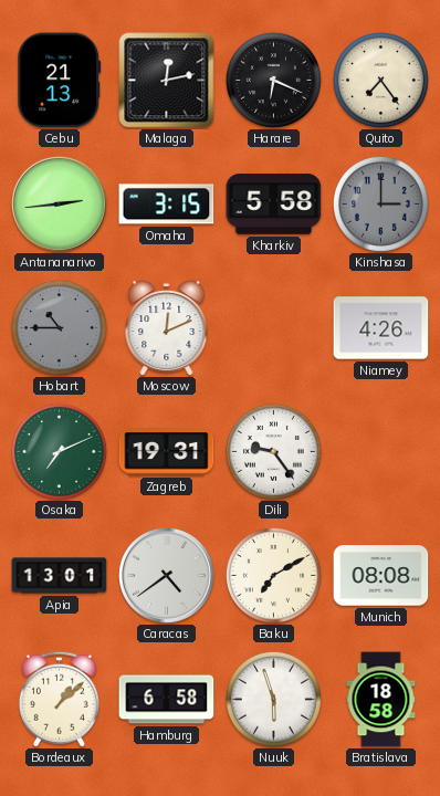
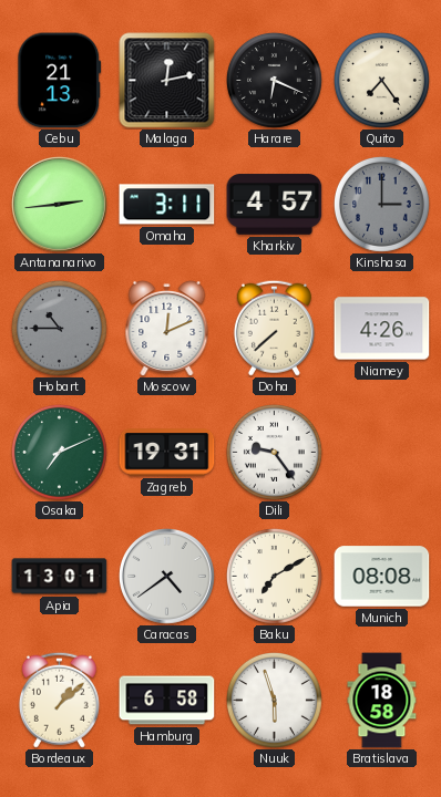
Omaha: 3:15 -> 3:11
Kharkiv: 5:58 -> 4:57
Doha: none -> 7:38
